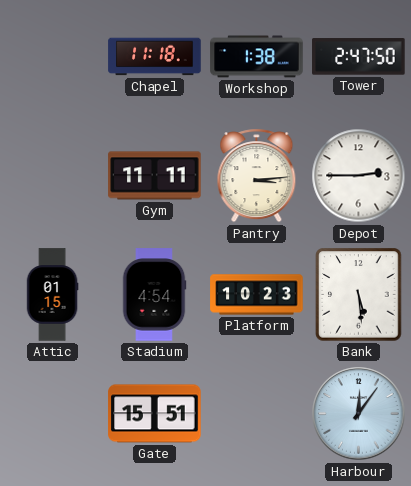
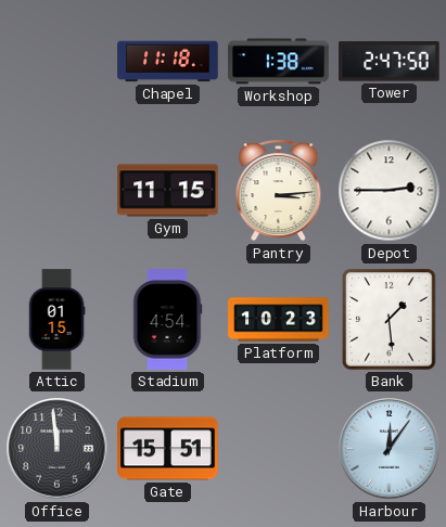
Gym: 11:11 -> 11:15
Bank: 5:29 -> 1:29
Office: none -> 11:59
